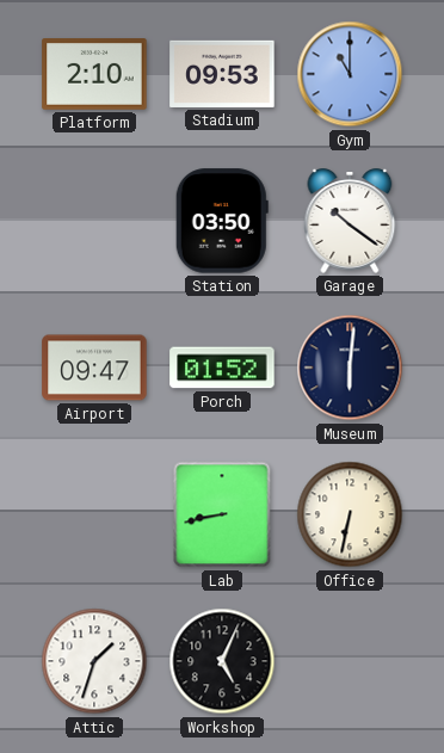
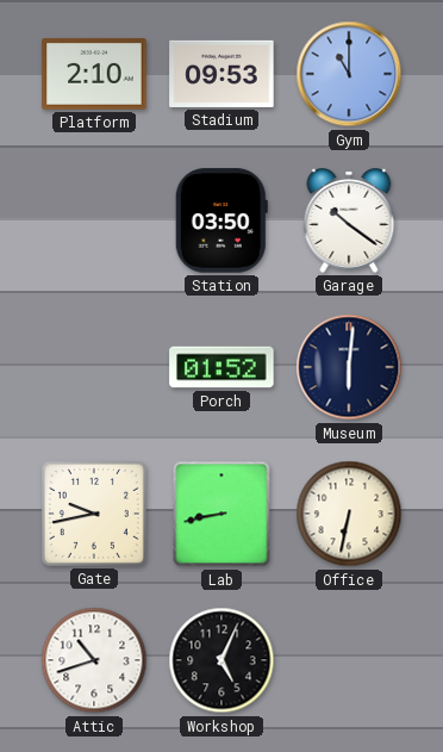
Airport: 09:47 -> none
Gate: none -> 9:43
Attic: 1:33 -> 10:42
